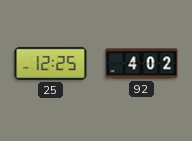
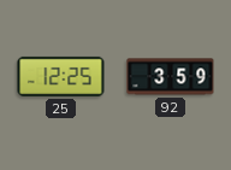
92: 4:02 -> 3:59
